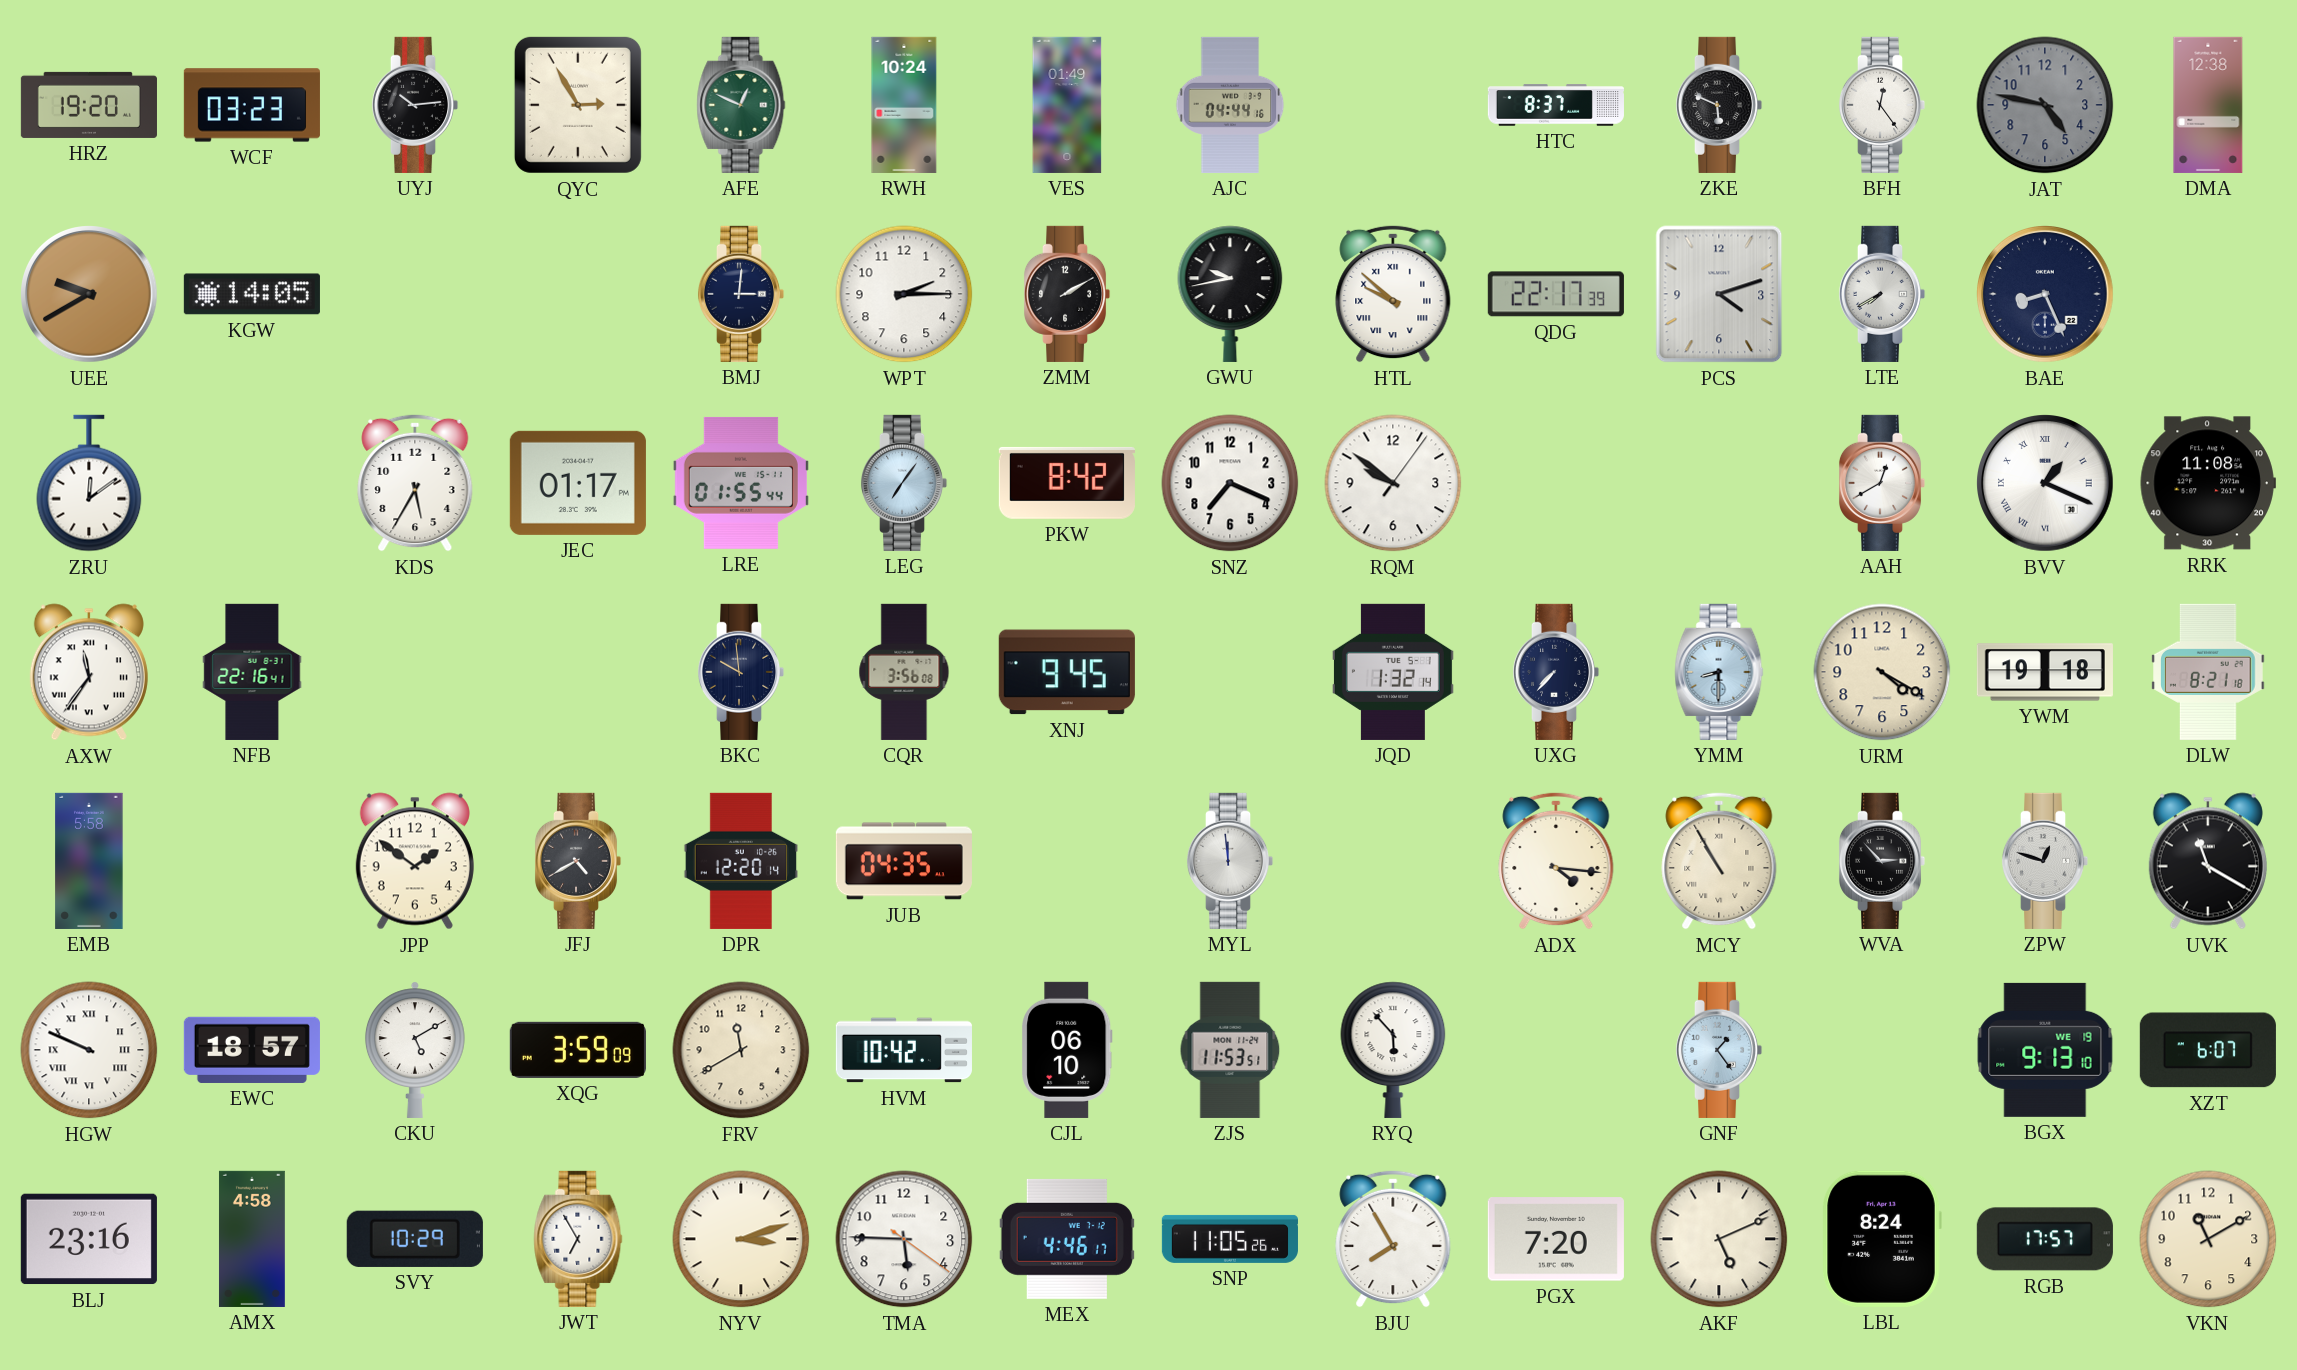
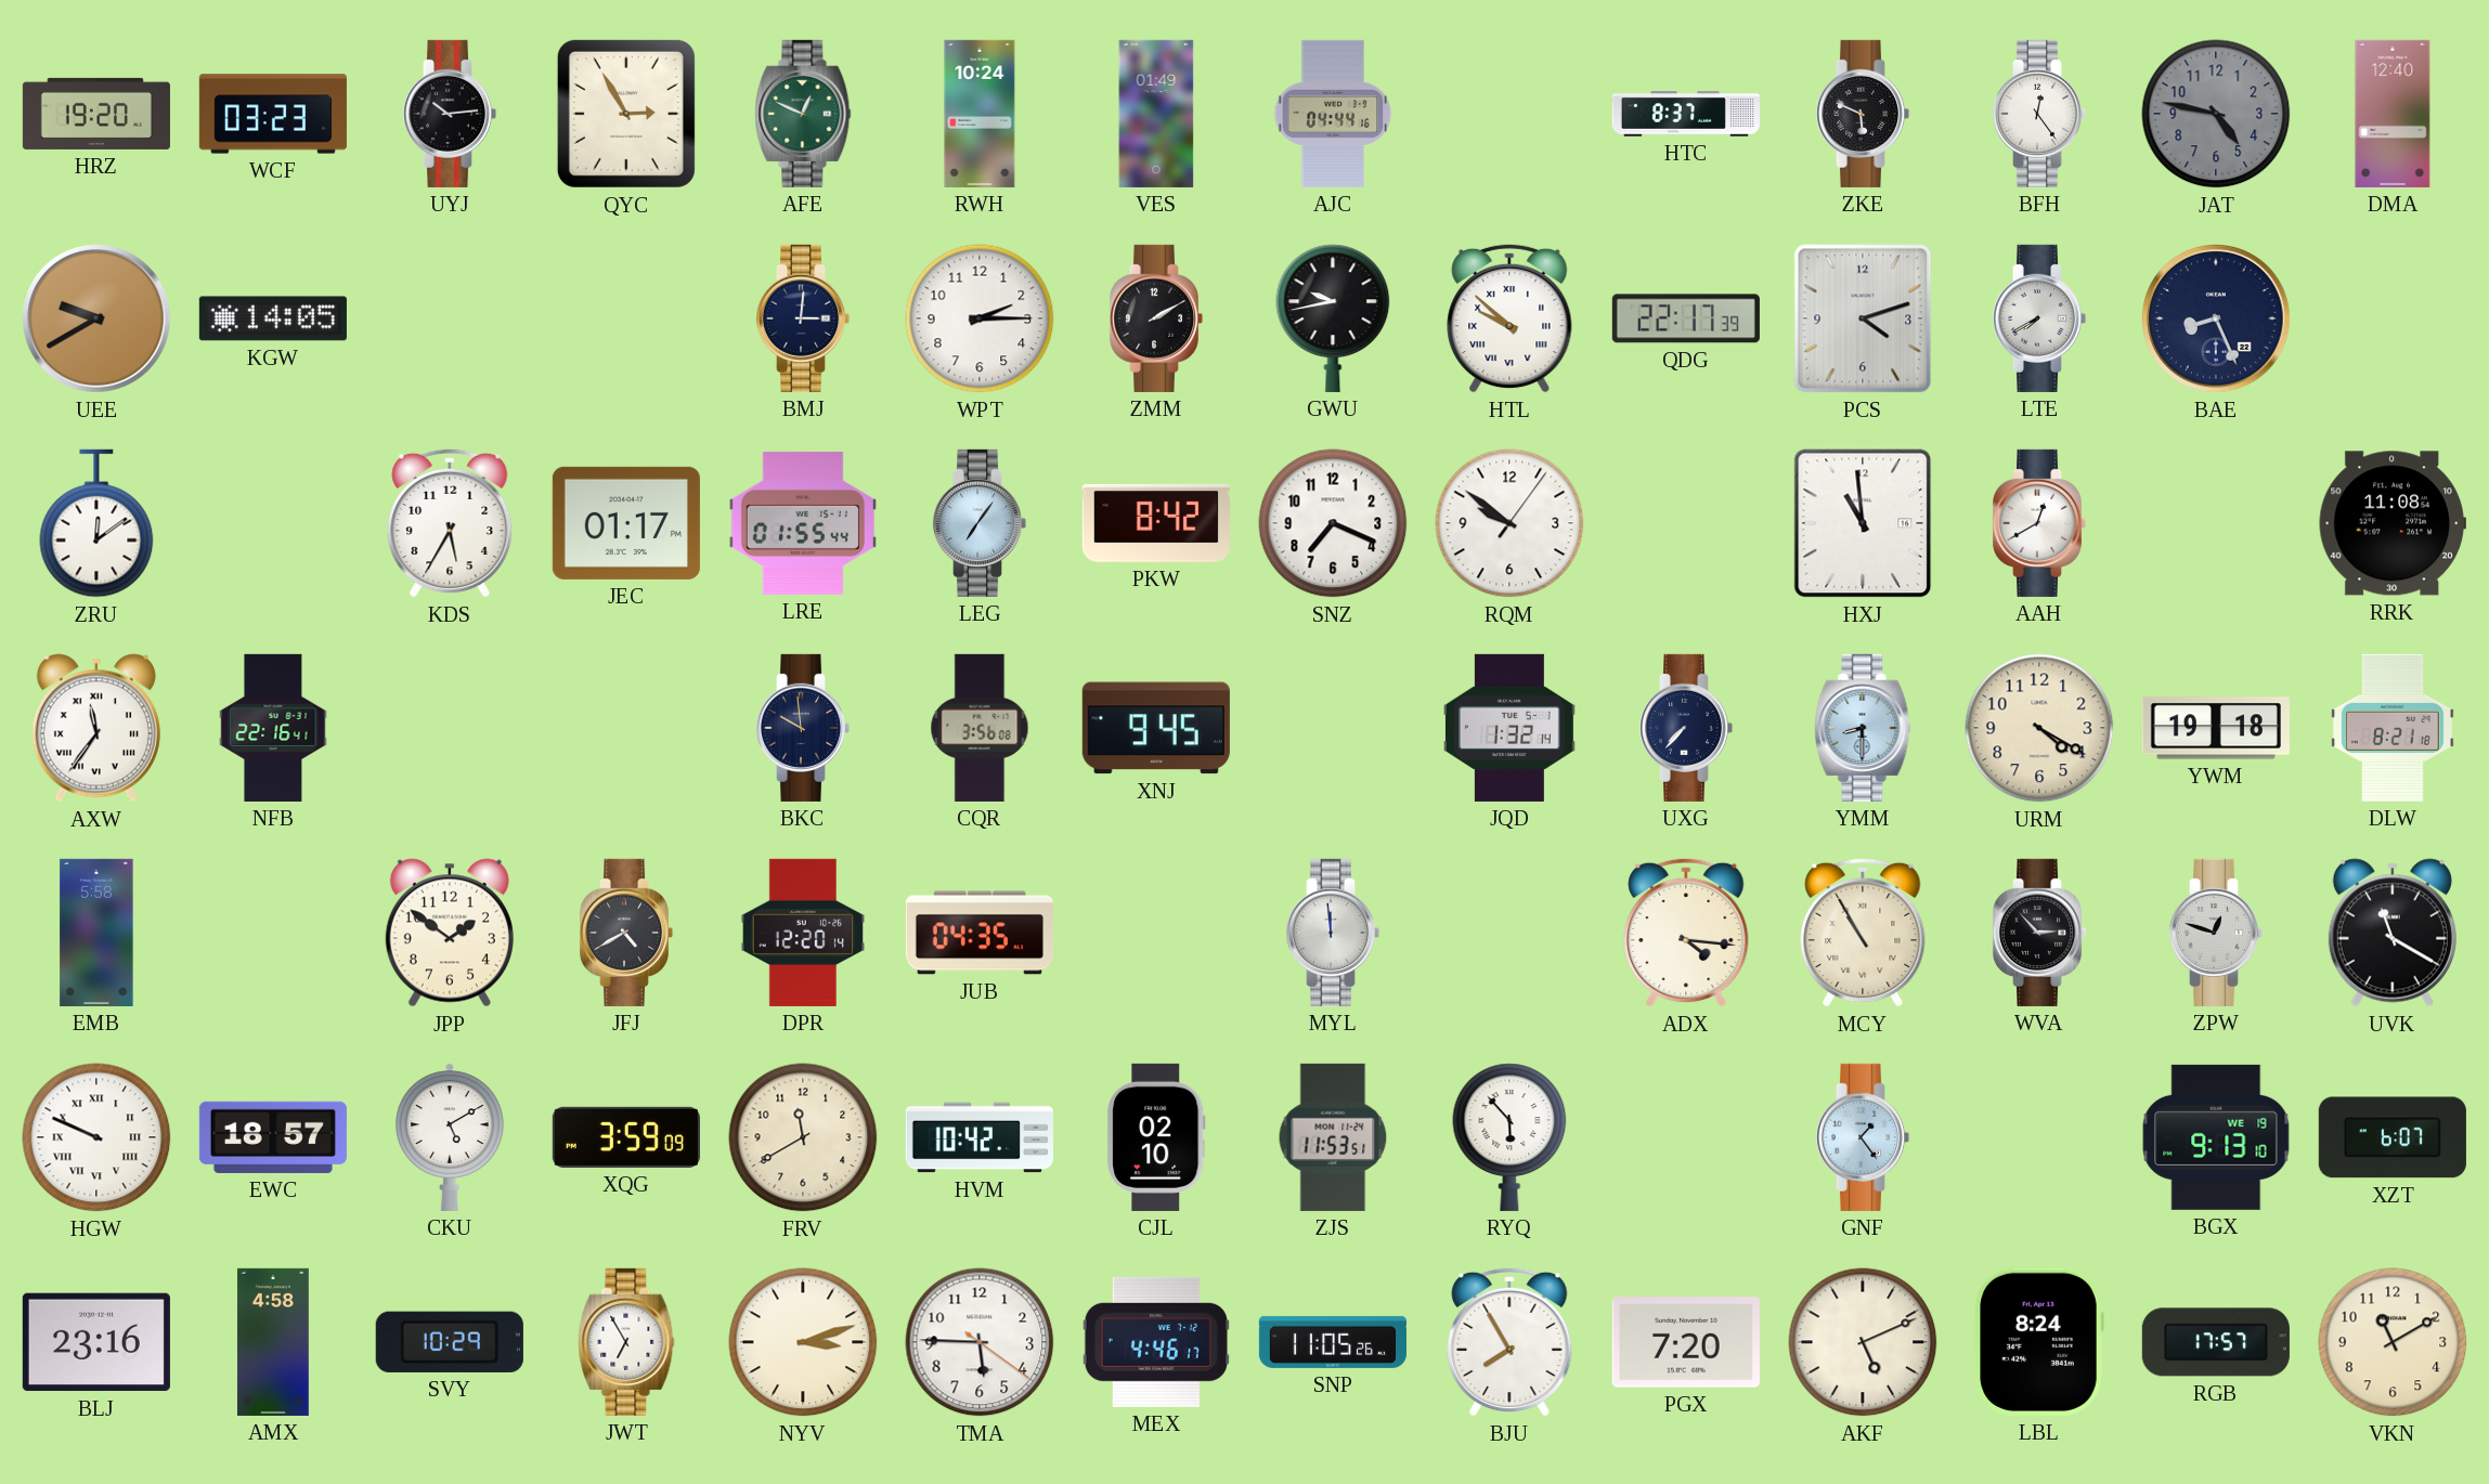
DMA: 12:38 -> 12:40
HXJ: none -> 10:59
BVV: 1:19 -> none
CJL: 06:10 -> 02:10
